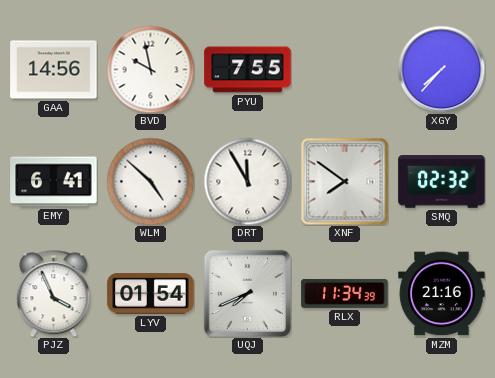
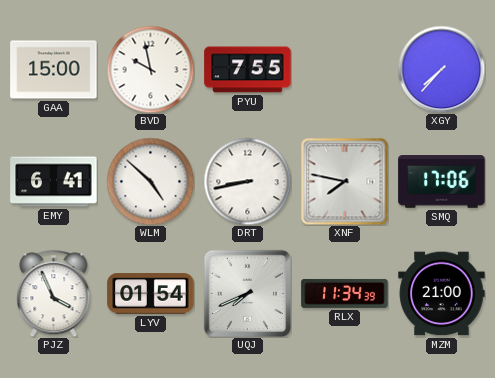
GAA: 14:56 -> 15:00
DRT: 11:55 -> 8:43
XNF: 7:51 -> 7:47
SMQ: 02:32 -> 17:06
MZM: 21:16 -> 21:00
